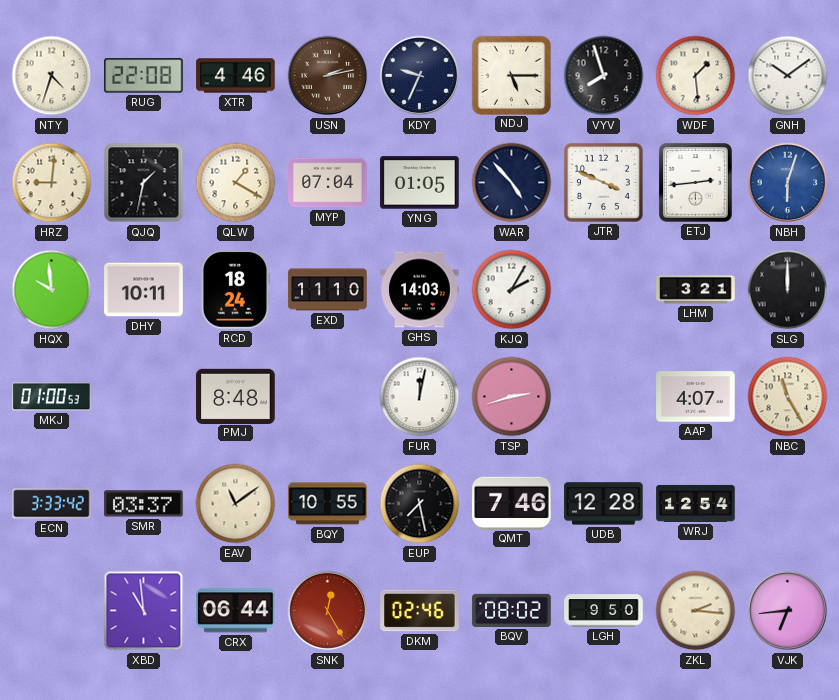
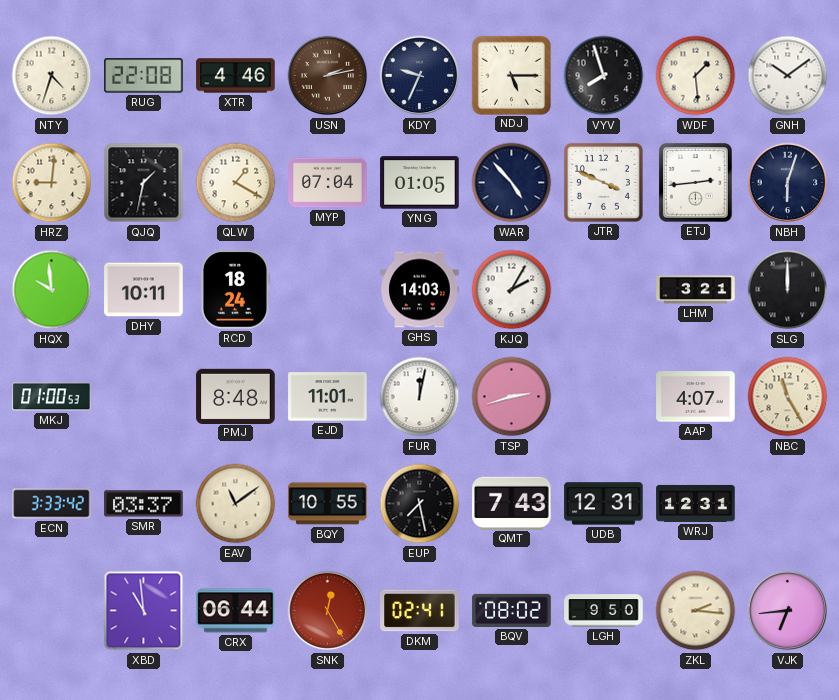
NBH dial: blue -> navy
EXD: 11:10 -> none
EJD: none -> 11:01
QMT: 7:46 -> 7:43
UDB: 12:28 -> 12:31
WRJ: 12:54 -> 12:31
DKM: 02:46 -> 02:41
